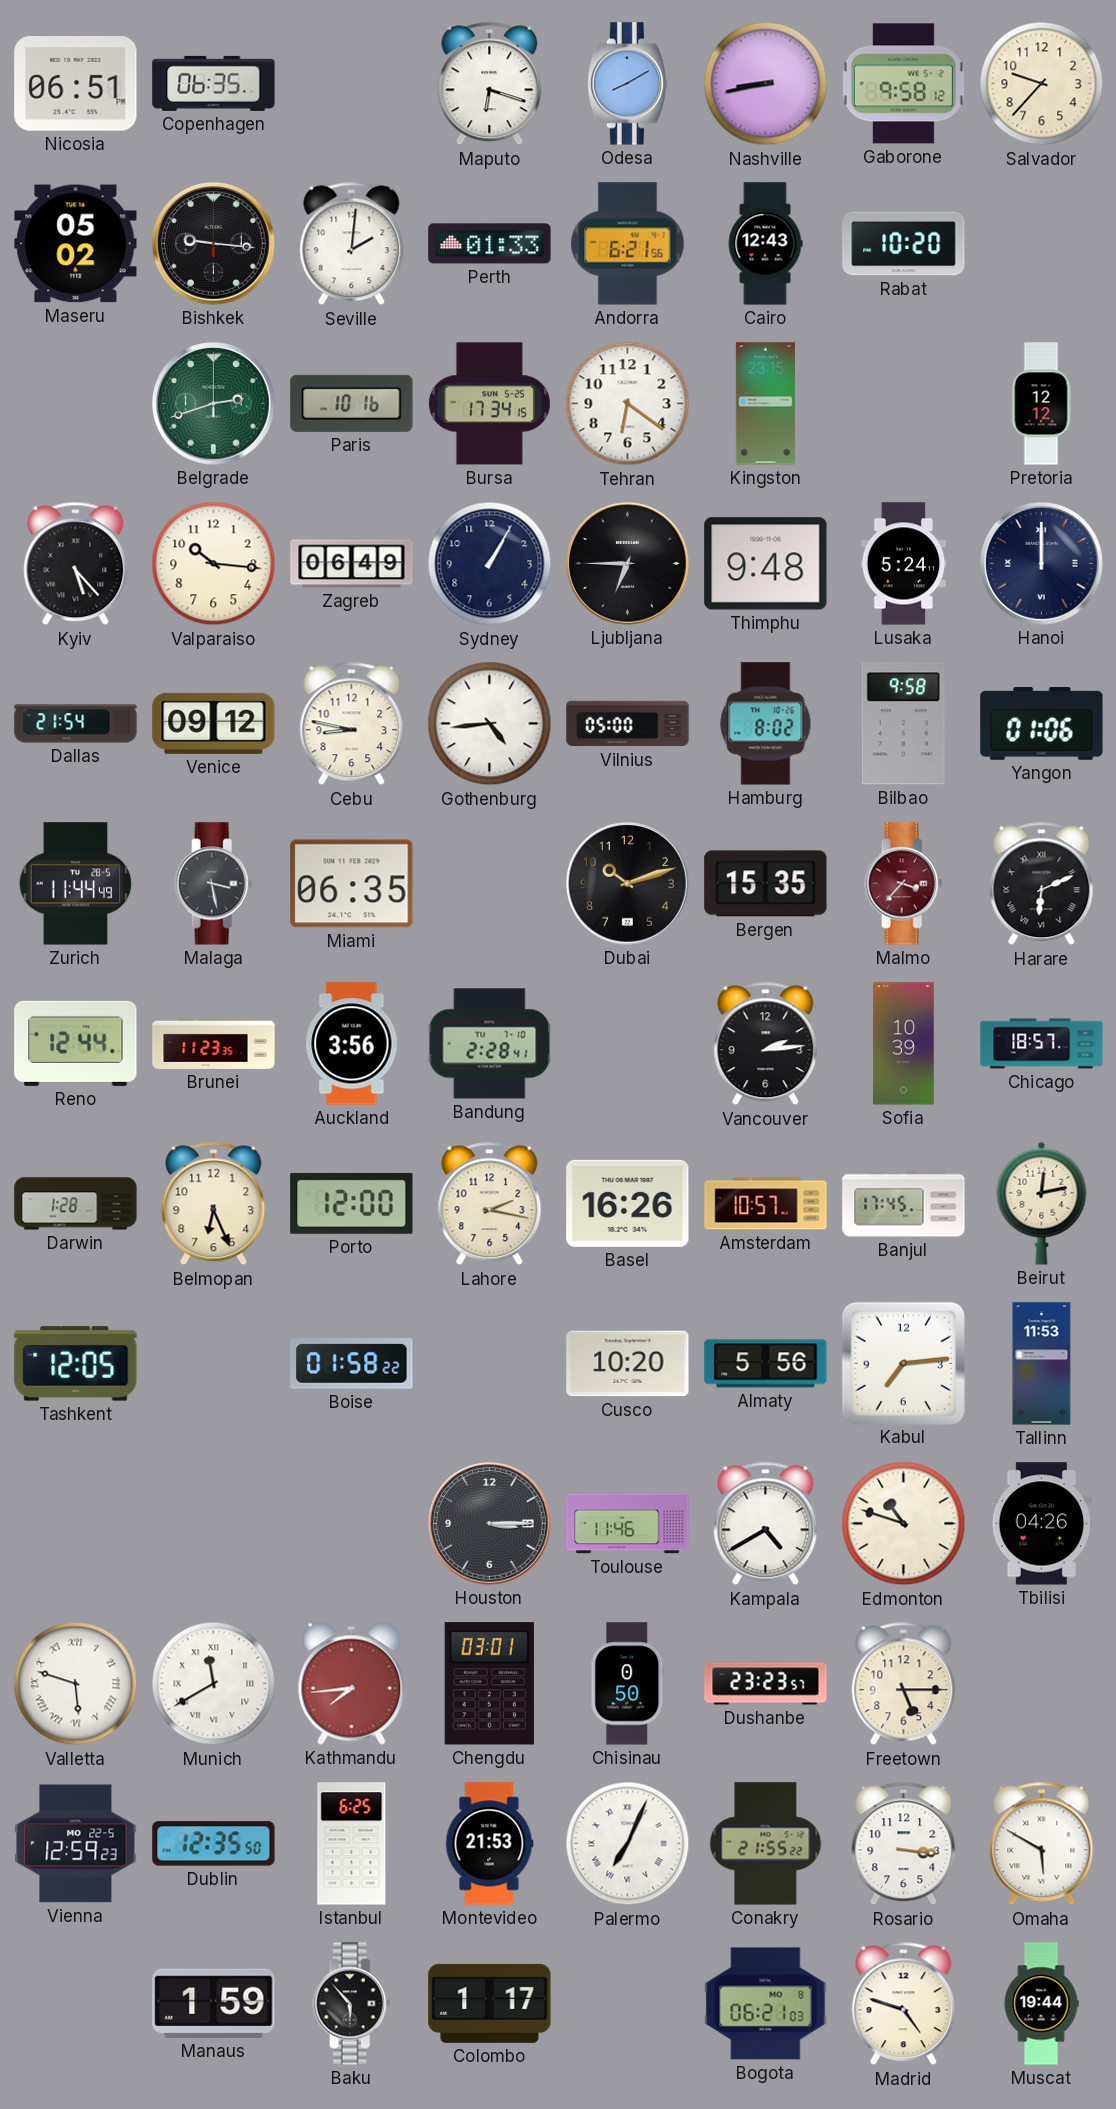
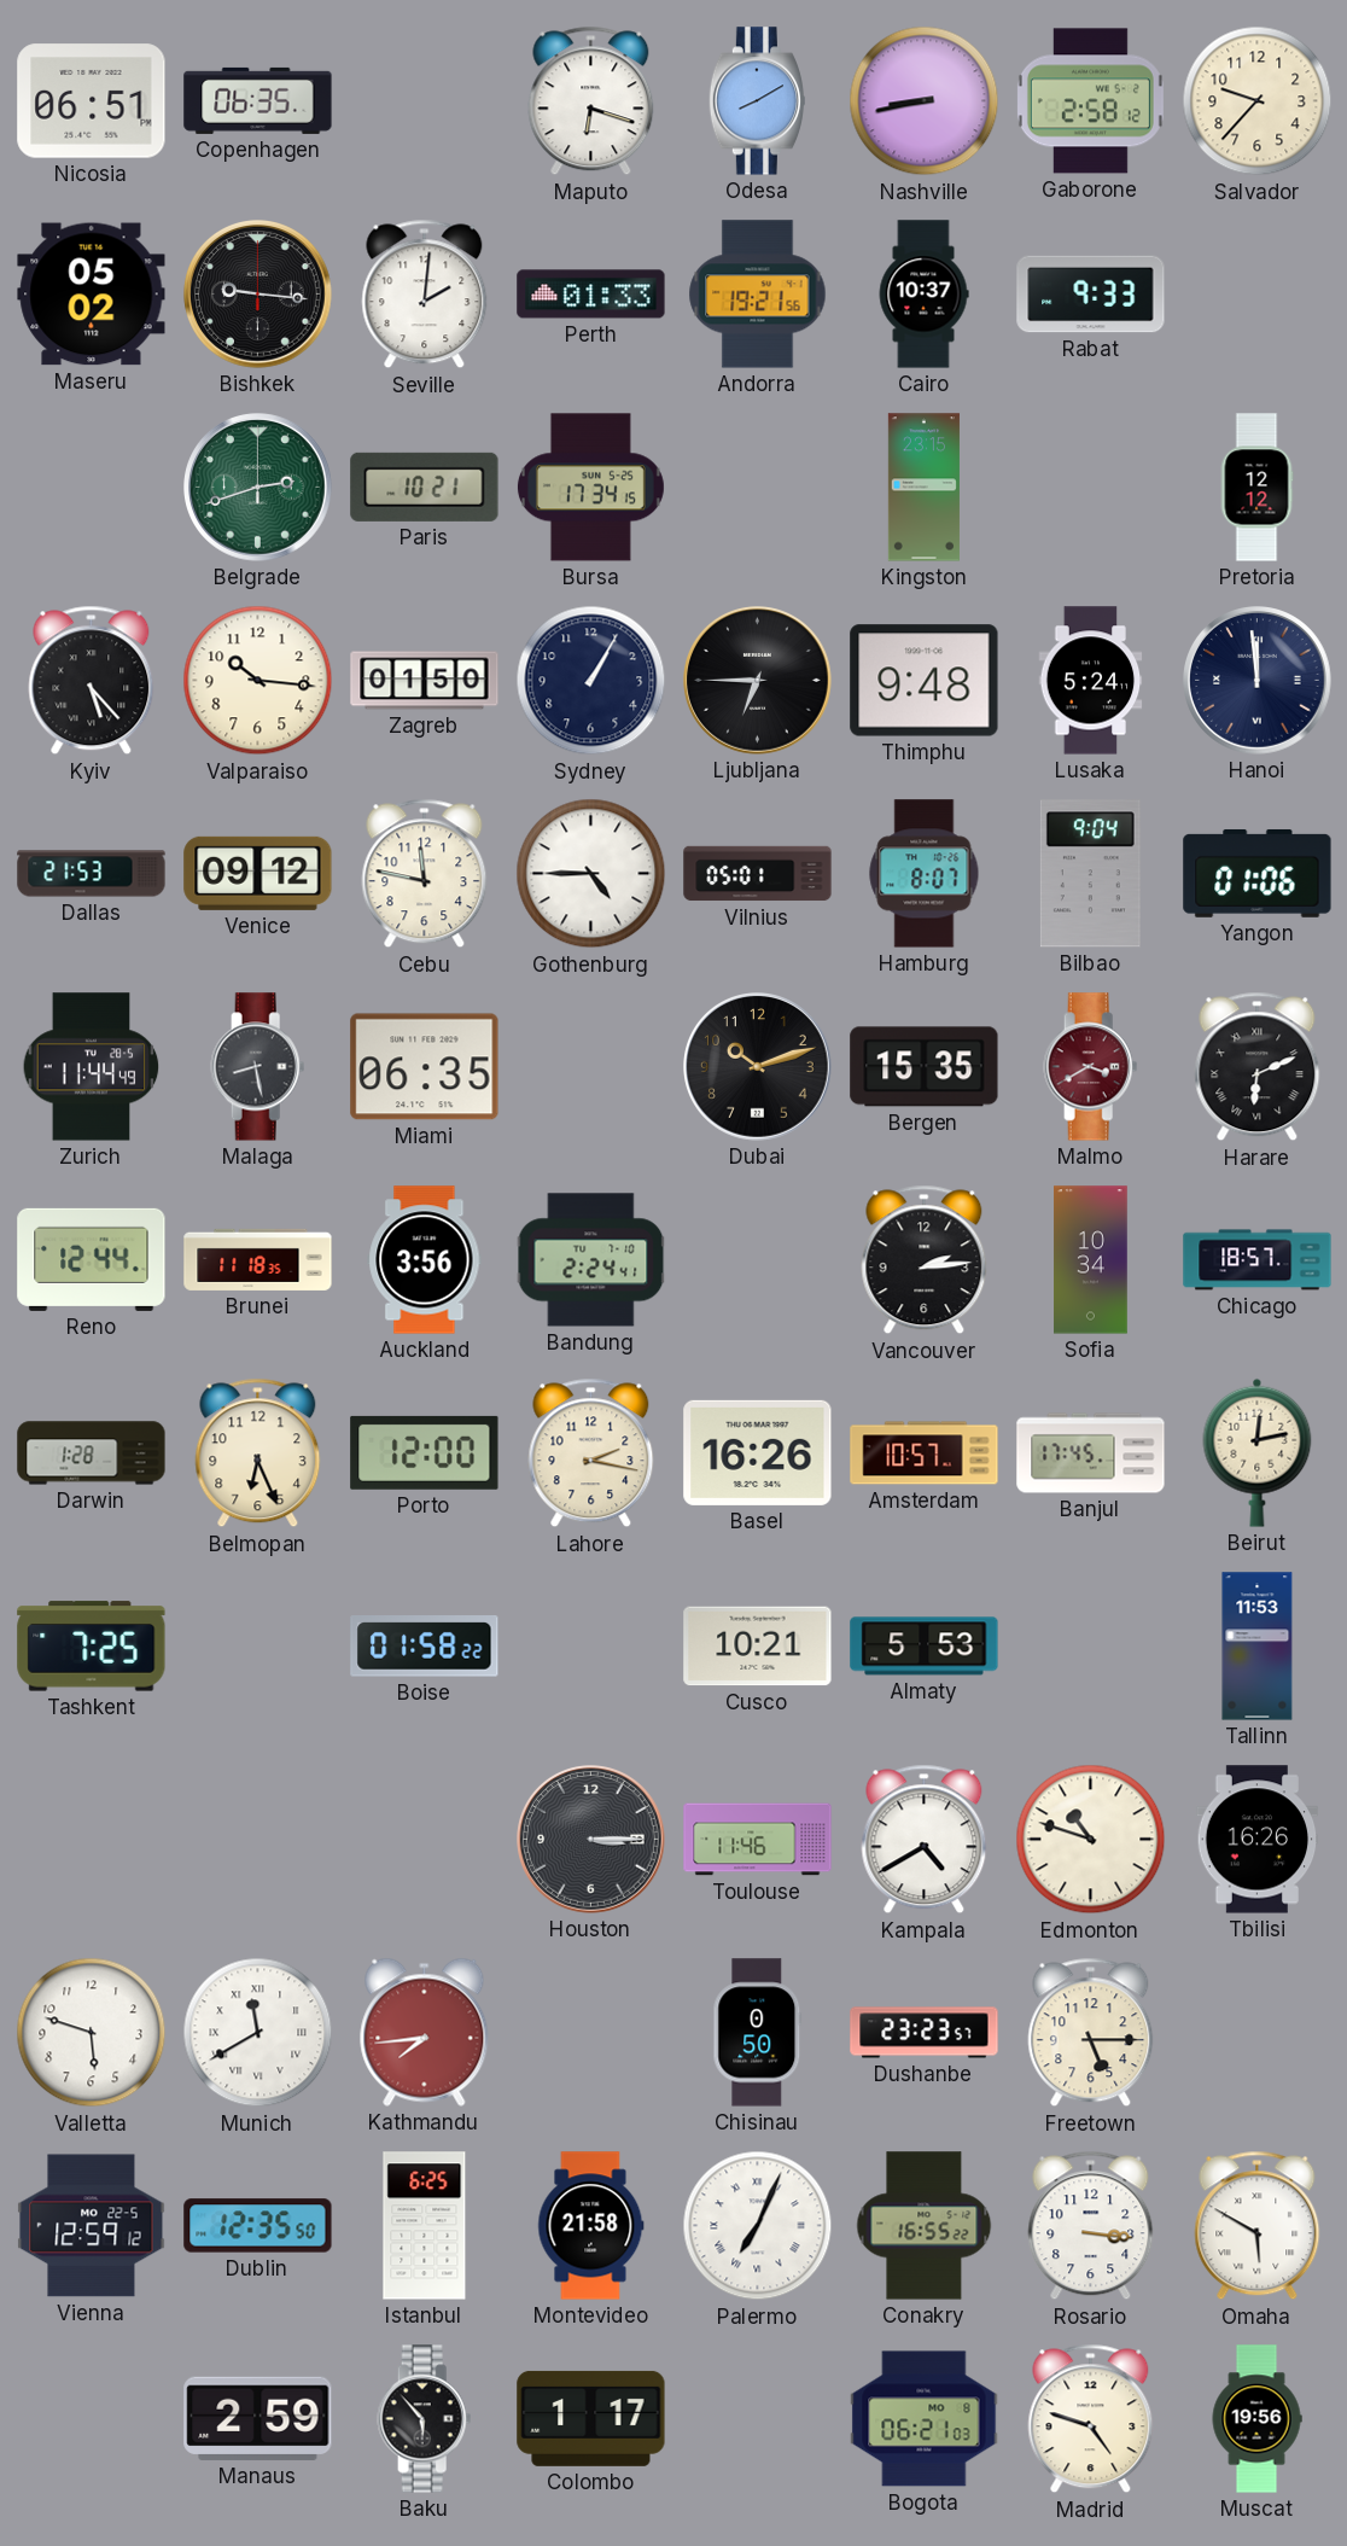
Gaborone: 9:58 -> 2:58
Andorra: 6:21 -> 19:21
Cairo: 12:43 -> 10:37
Rabat: 10:20 -> 9:33
Paris: 10:16 -> 10:21
Tehran: 6:21 -> none
Zagreb: 06:49 -> 01:50
Hanoi: 12:00 -> 11:59
Dallas: 21:54 -> 21:53
Cebu: 8:47 -> 11:47
Gothenburg: 4:44 -> 4:45
Vilnius: 05:00 -> 05:01
Hamburg: 8:02 -> 8:07
Bilbao: 9:58 -> 9:04
Malaga: 3:28 -> 8:28
Malmo: 3:37 -> 3:40
Brunei: 11:23 -> 11:18
Bandung: 2:28 -> 2:24
Sofia: 10:39 -> 10:34
Tashkent: 12:05 -> 7:25
Cusco: 10:20 -> 10:21
Almaty: 5:56 -> 5:53
Kabul: 7:14 -> none
Tbilisi: 04:26 -> 16:26
Valletta numerals: Roman -> Arabic
Chengdu: 03:01 -> none
Vienna: 12:59:23 -> 12:59:12
Montevideo: 21:53 -> 21:58
Conakry: 21:55 -> 16:55
Manaus: 1:59 -> 2:59
Muscat: 19:44 -> 19:56
